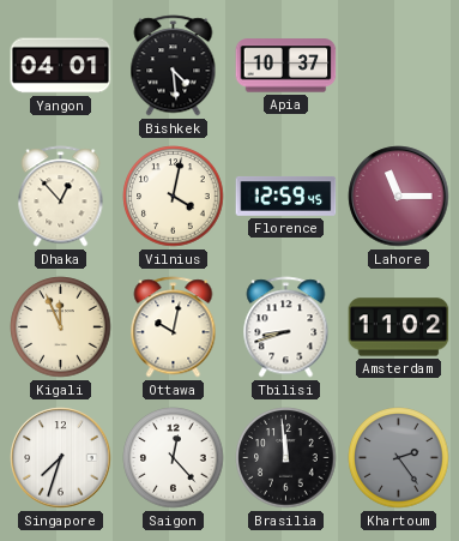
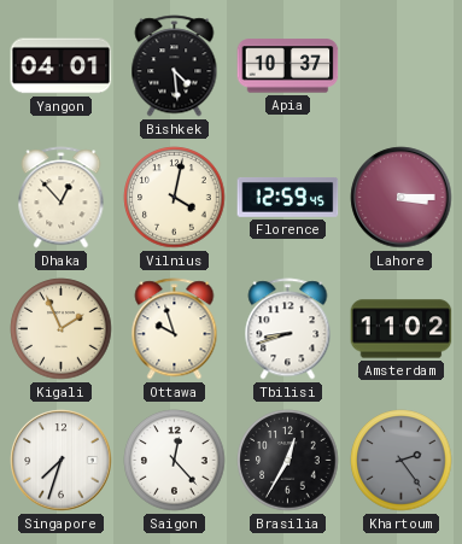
Lahore: 11:15 -> 3:15
Kigali: 11:56 -> 1:56
Ottawa: 10:02 -> 9:57
Brasilia: 11:59 -> 12:35
